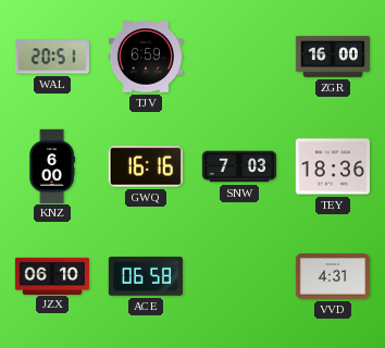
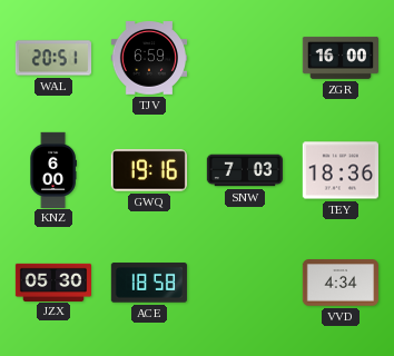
GWQ: 16:16 -> 19:16
JZX: 06:10 -> 05:30
ACE: 06:58 -> 18:58
VVD: 4:31 -> 4:34
